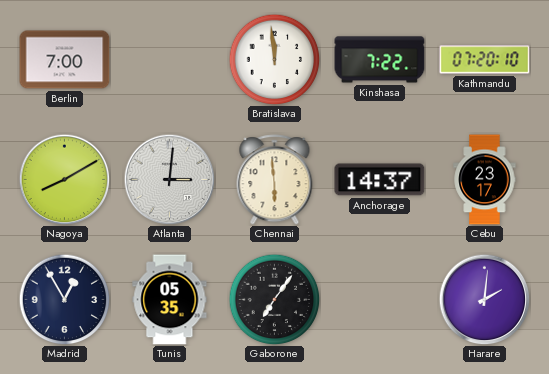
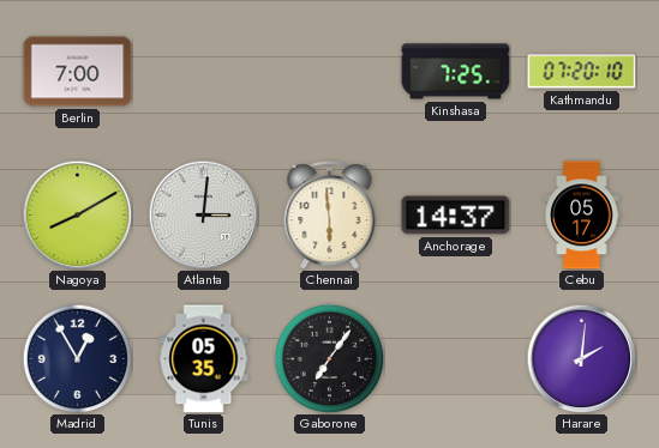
Bratislava: 11:59 -> none
Kinshasa: 7:22 -> 7:25
Cebu: 23:17 -> 05:17
